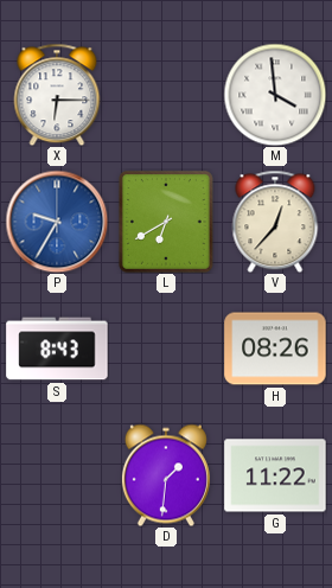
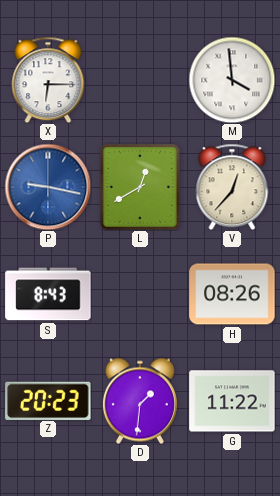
P: 9:35 -> 9:17
L: 6:40 -> 12:40
Z: none -> 20:23
